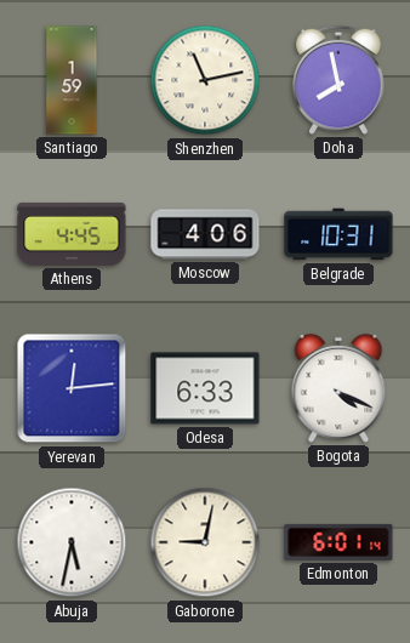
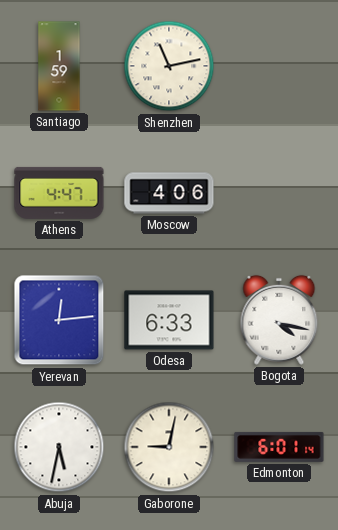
Doha: 7:58 -> none
Athens: 4:45 -> 4:47
Belgrade: 10:31 -> none
Bogota: 4:19 -> 4:17
